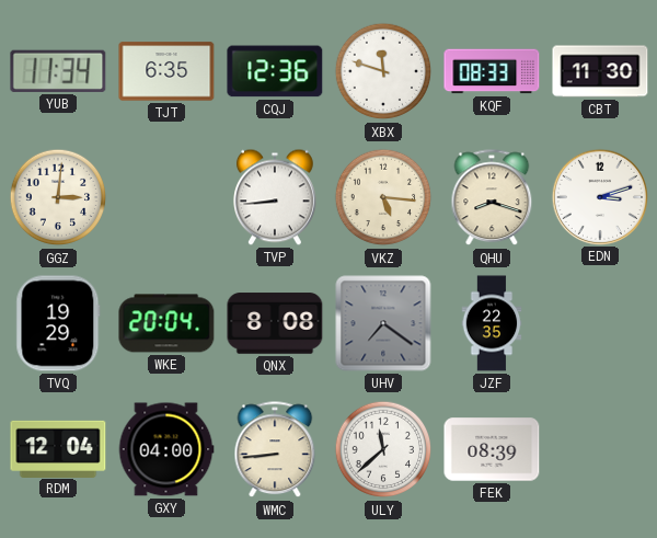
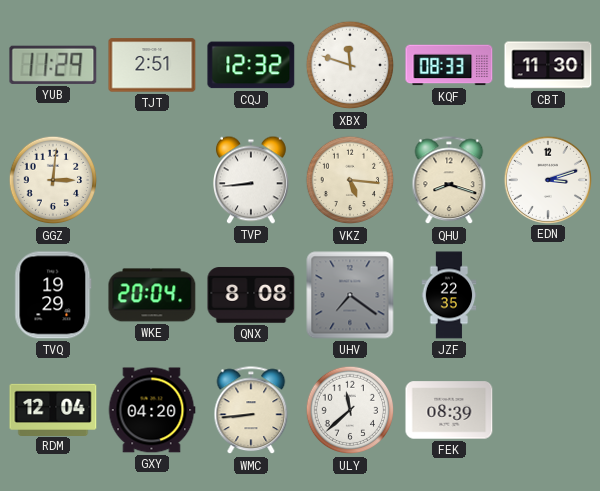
YUB: 11:34 -> 11:29
TJT: 6:35 -> 2:51
CQJ: 12:36 -> 12:32
GXY: 04:00 -> 04:20
